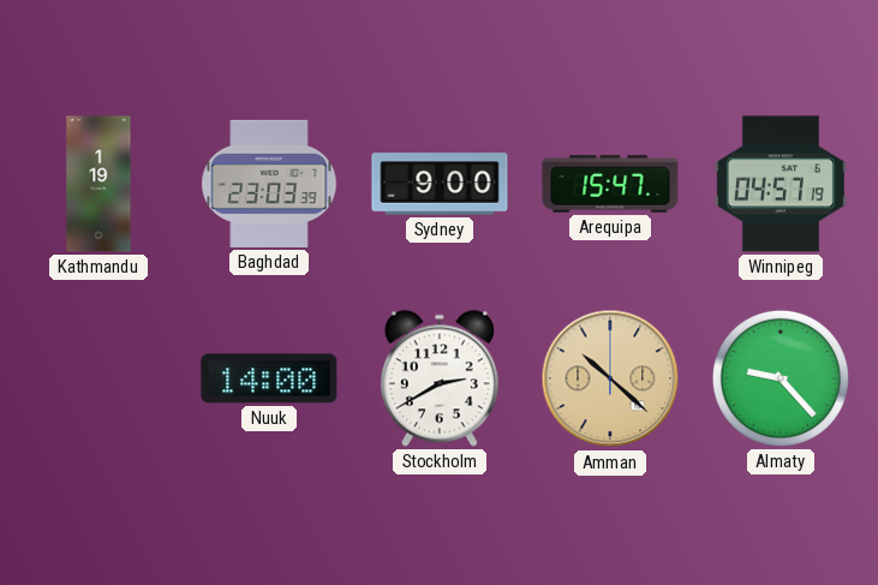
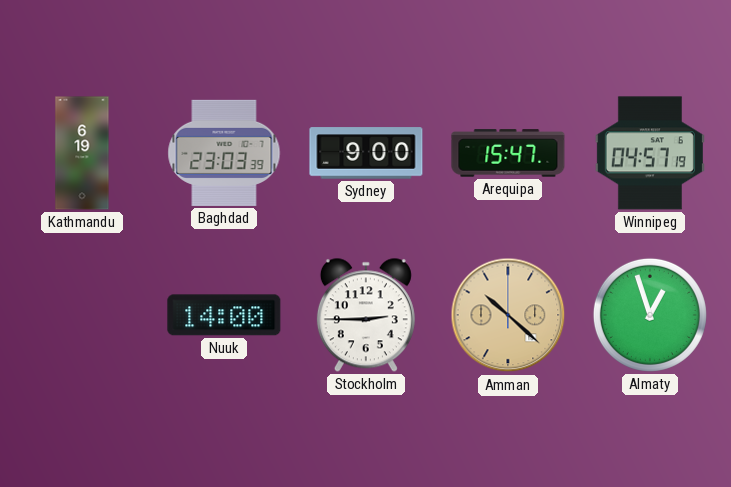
Kathmandu: 1:19 -> 6:19
Stockholm: 2:40 -> 2:45
Almaty: 9:23 -> 12:57
